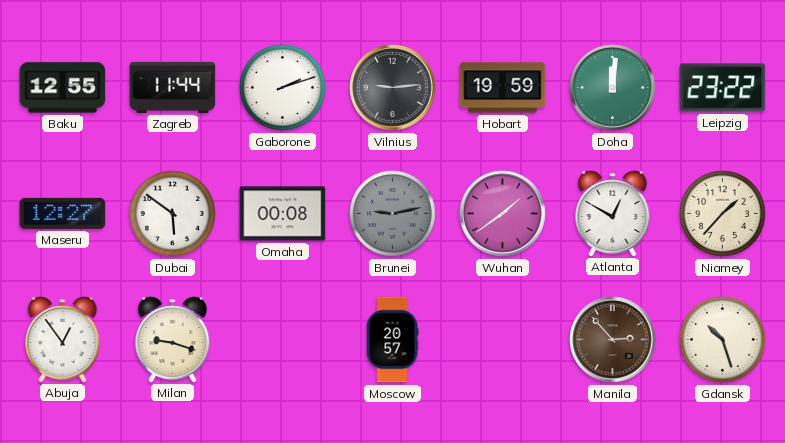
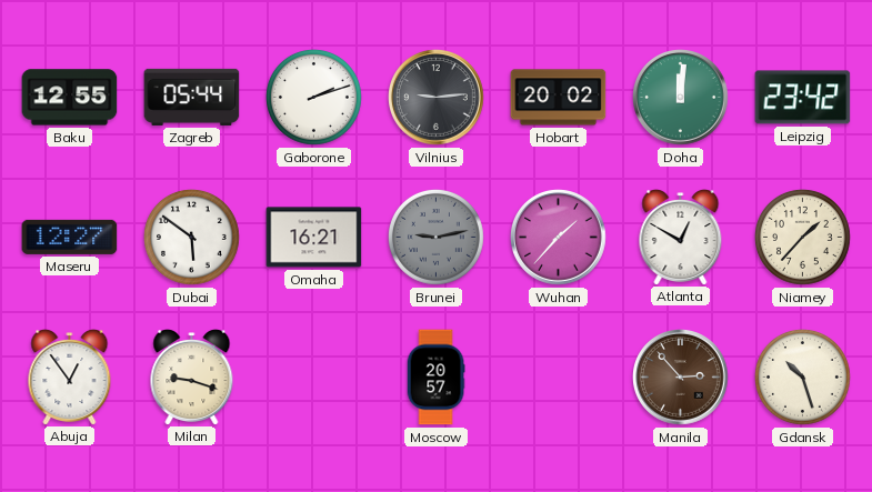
Zagreb: 11:44 -> 05:44
Hobart: 19:59 -> 20:02
Leipzig: 23:22 -> 23:42
Omaha: 00:08 -> 16:21
Wuhan: 1:39 -> 1:37
